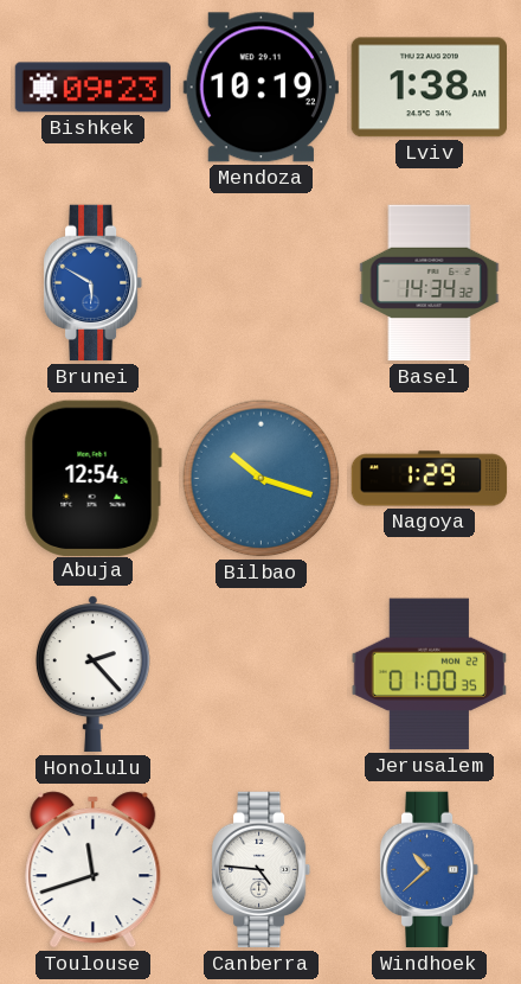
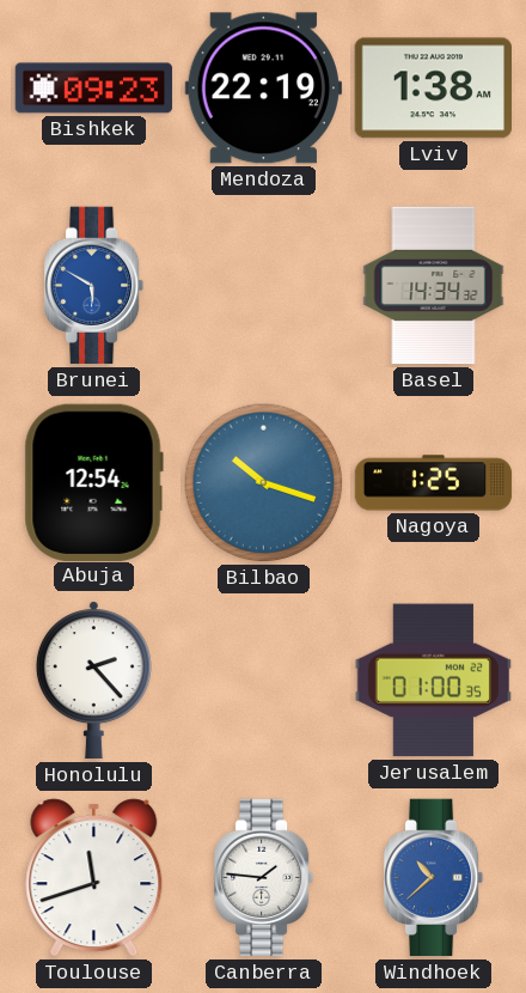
Mendoza: 10:19 -> 22:19
Nagoya: 1:29 -> 1:25
Canberra: 4:46 -> 1:46
